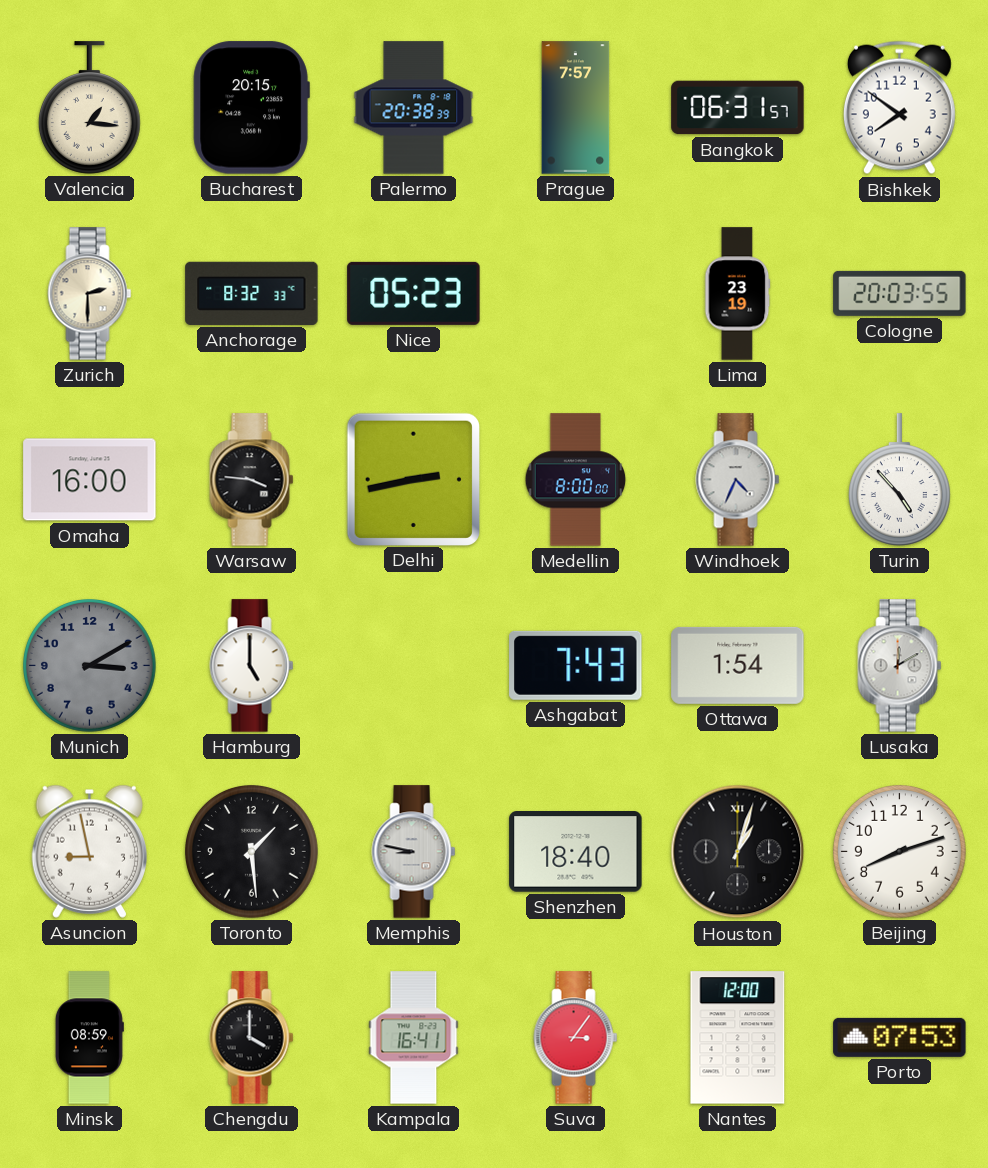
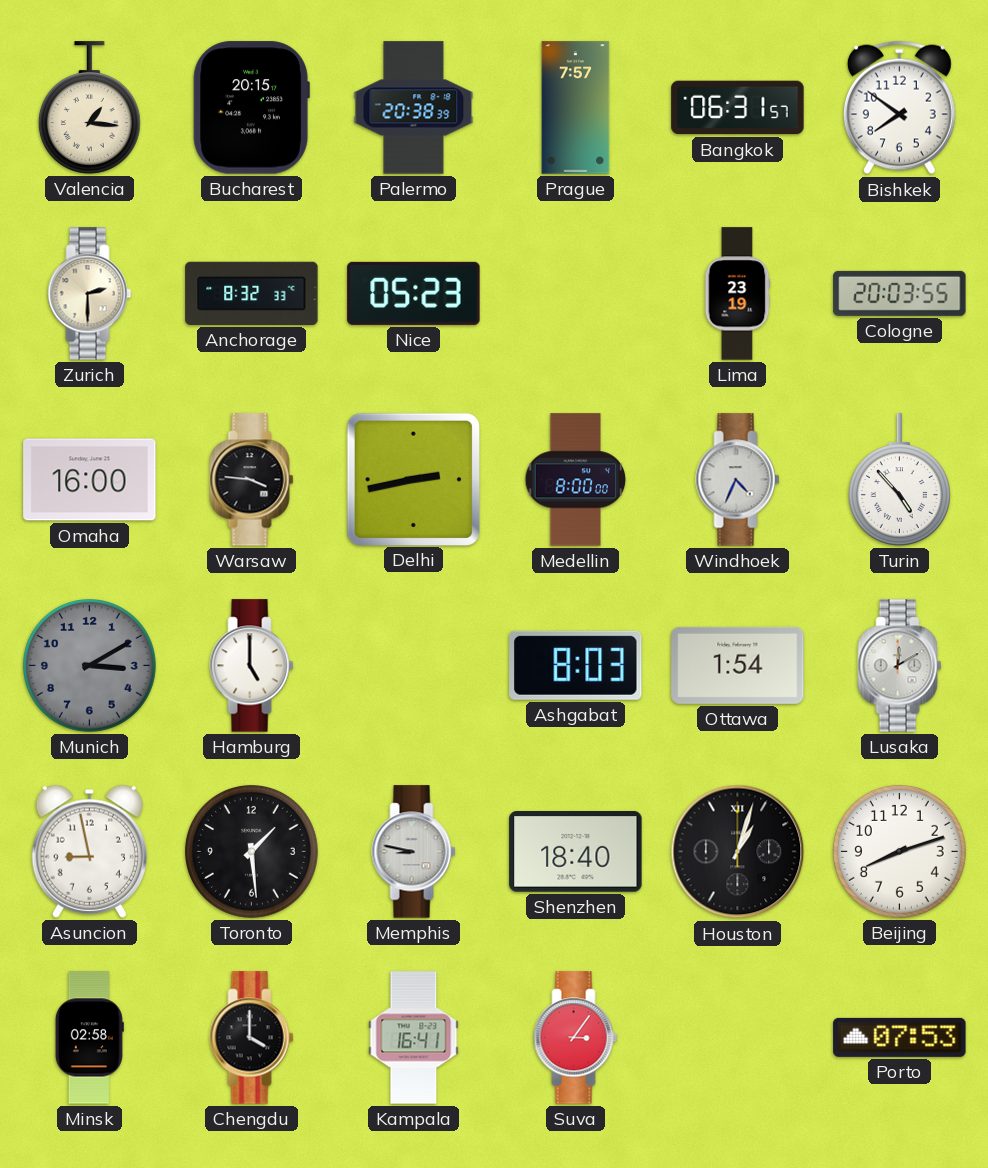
Ashgabat: 7:43 -> 8:03
Minsk: 08:59 -> 02:58
Nantes: 12:00 -> none
